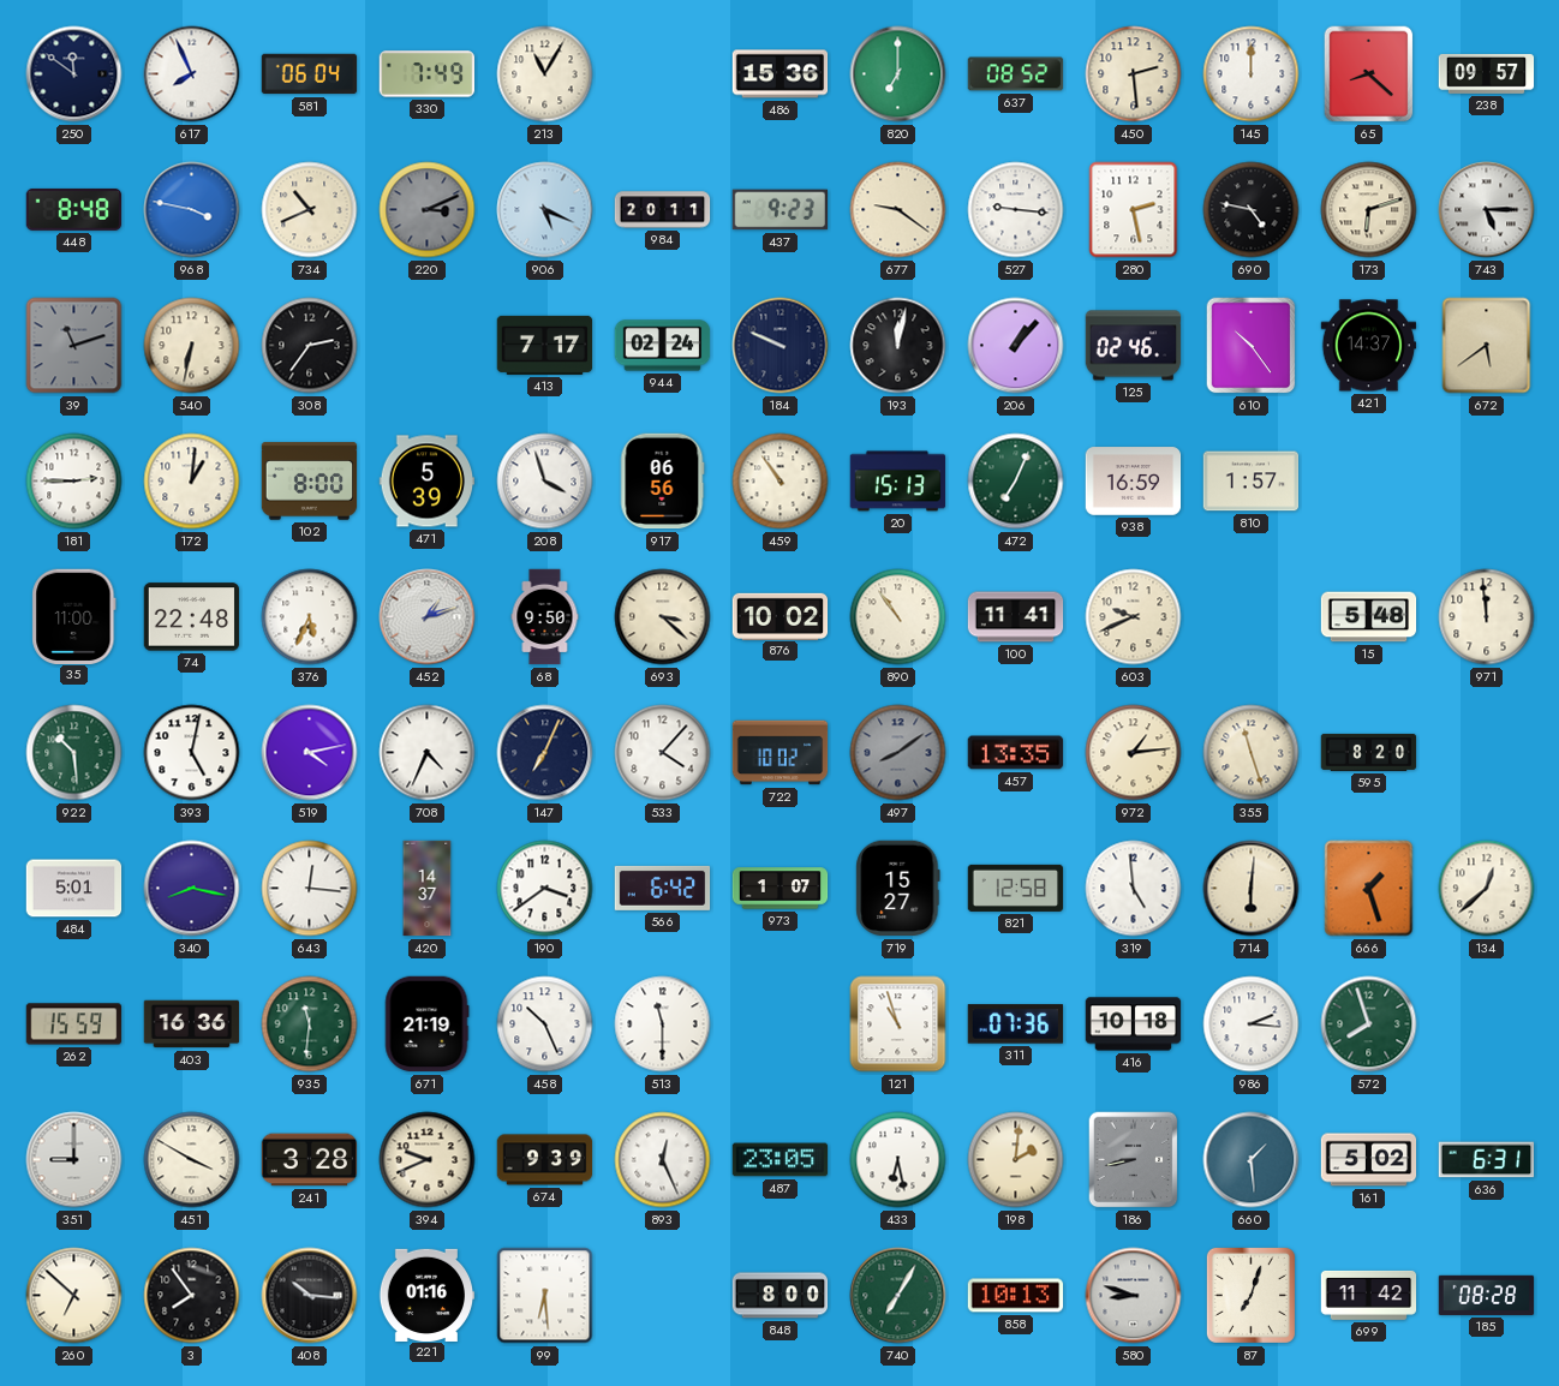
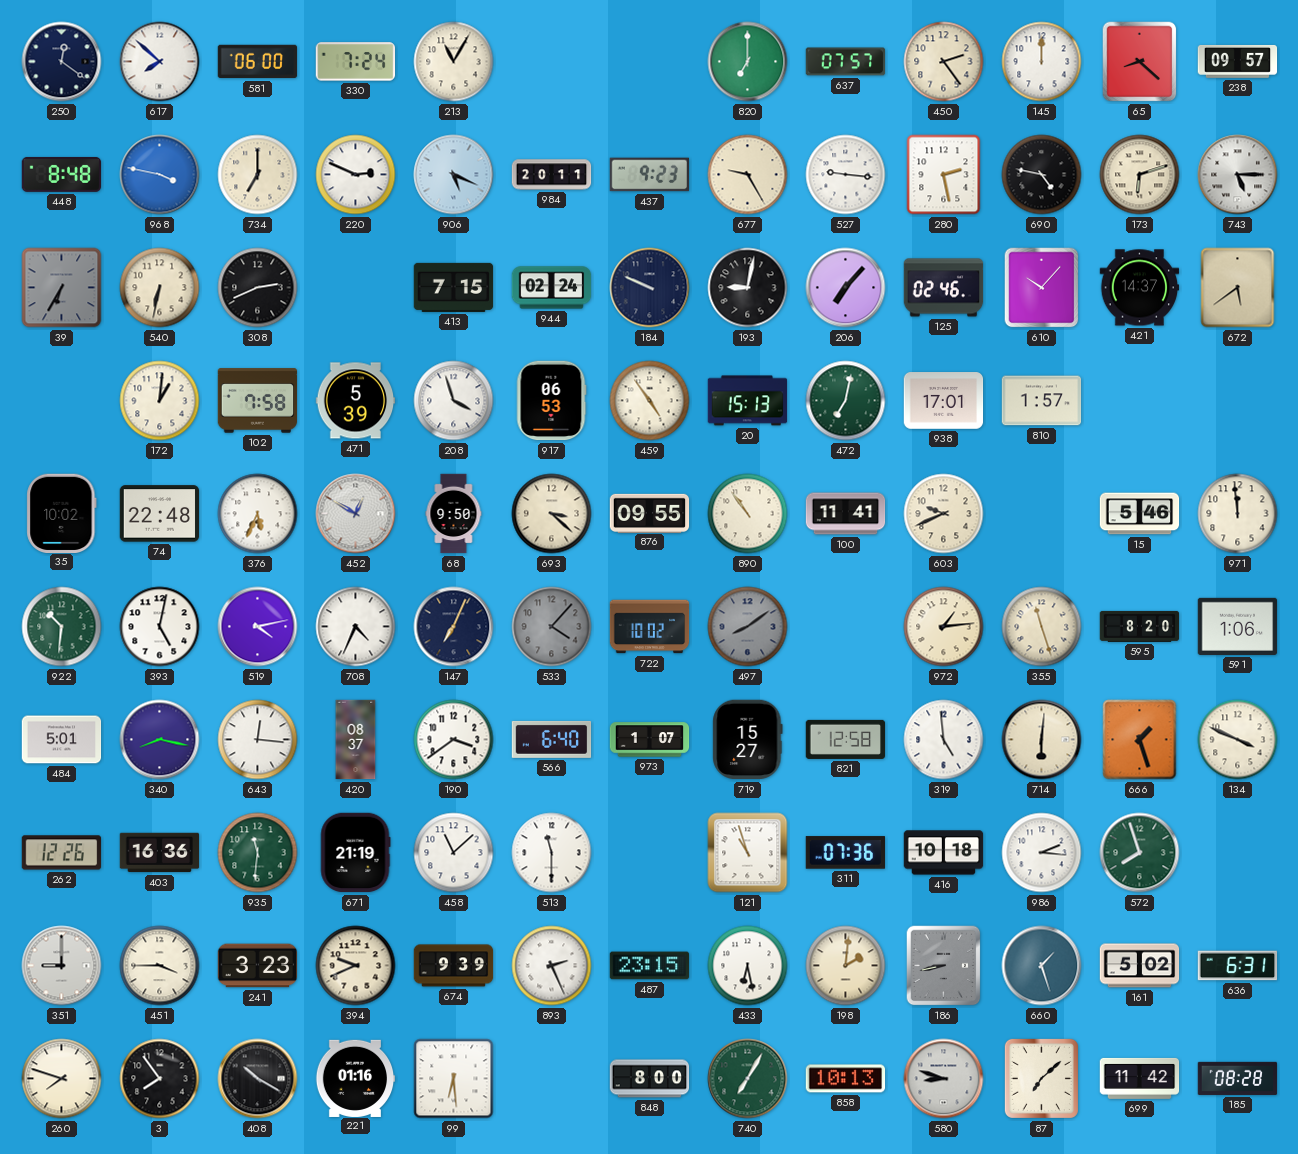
250: 11:51 -> 12:21
617: 7:56 -> 7:52
581: 06:04 -> 06:00
330: 7:49 -> 7:24
486: 15:36 -> none
637: 08:52 -> 07:57
450: 2:29 -> 2:24
734: 10:41 -> 7:00
220: 3:11 -> 2:49
220 dial: grey -> white
677: 9:21 -> 9:25
39: 11:12 -> 6:35
308: 2:36 -> 2:41
413: 7:17 -> 7:15
193: 12:02 -> 9:02
206: 1:07 -> 7:07
610: 10:24 -> 10:07
181: 2:45 -> none
102: 8:00 -> 7:58
917: 06:56 -> 06:53
459: 10:54 -> 4:54
472: 7:04 -> 7:02
938: 16:59 -> 17:01
35: 11:00 -> 10:02
452: 1:12 -> 12:50
876: 10:02 -> 09:55
15: 5:48 -> 5:46
922: 10:29 -> 10:31
533 dial: white -> grey
457: 13:35 -> none
591: none -> 1:06
420: 14:37 -> 08:37
566: 6:42 -> 6:40
134: 12:38 -> 3:49
262: 15:59 -> 12:26
458: 10:26 -> 11:08
451: 3:50 -> 3:45
241: 3:28 -> 3:23
893: 12:26 -> 2:26
487: 23:05 -> 23:15
660: 1:29 -> 1:27
260: 6:52 -> 7:48
408: 10:16 -> 10:20
87: 7:03 -> 7:08
